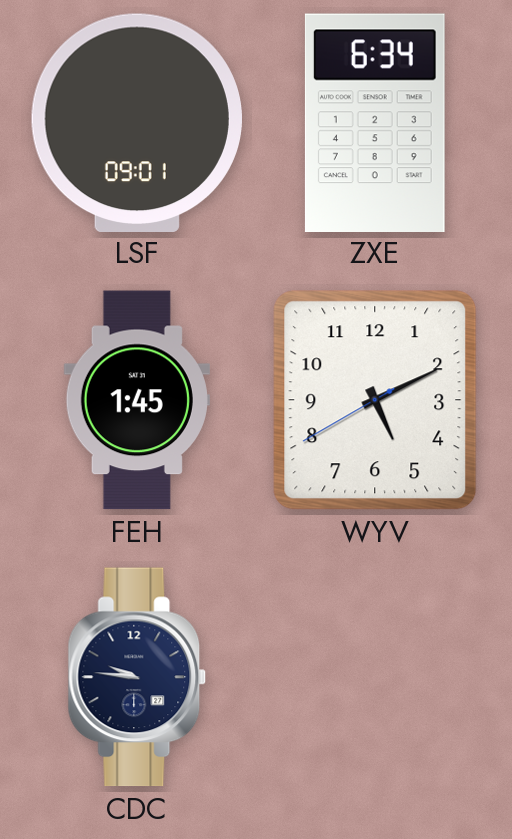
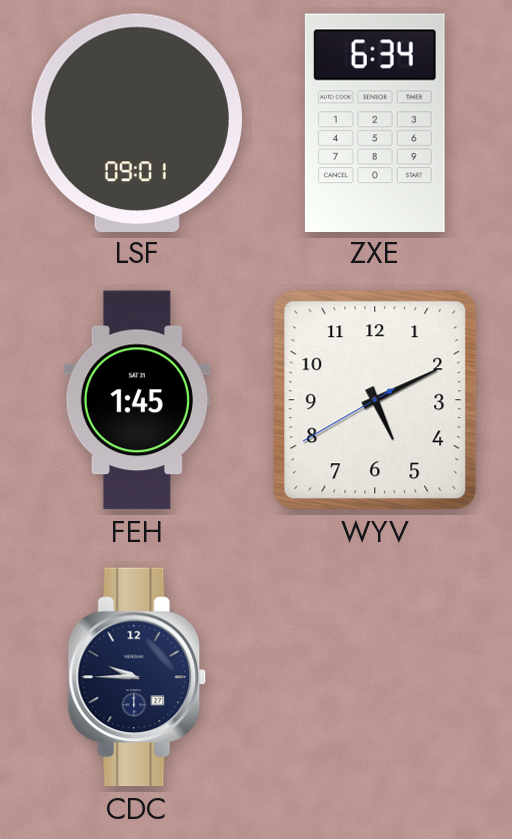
CDC: 9:46 -> 9:45
